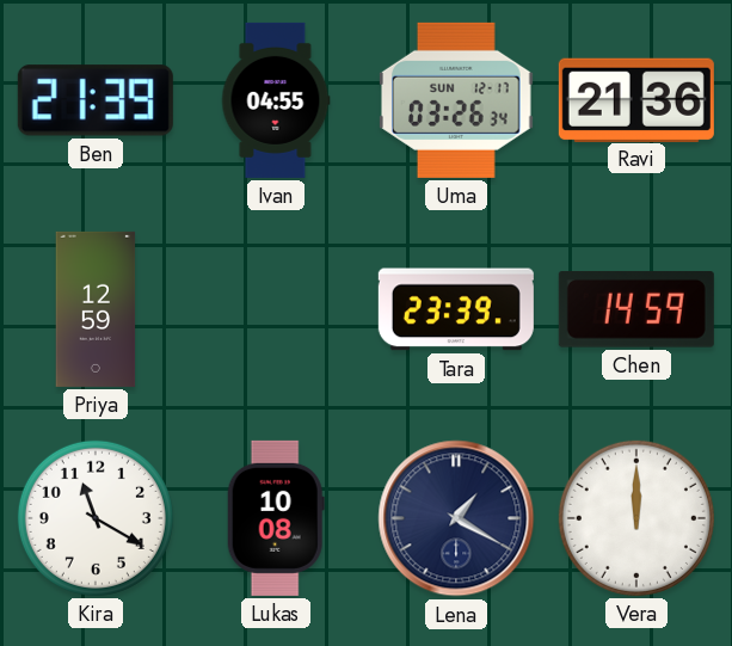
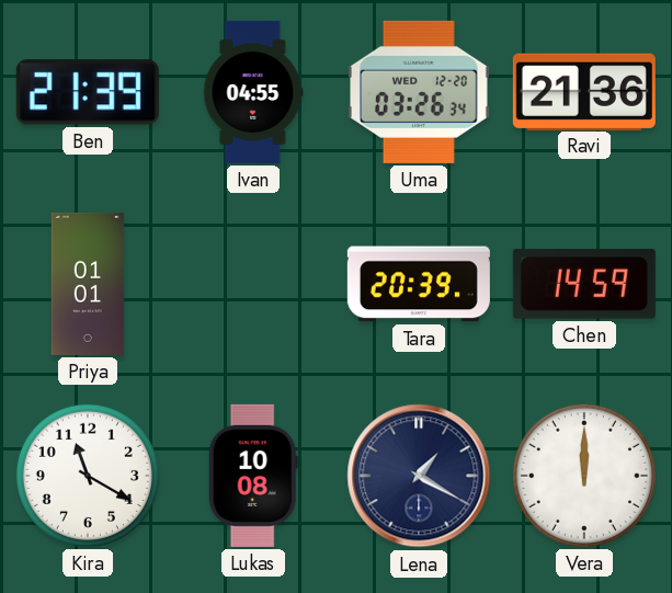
Uma date: SUN 12-17 -> WED 12-20
Priya: 12:59 -> 01:01
Tara: 23:39 -> 20:39
